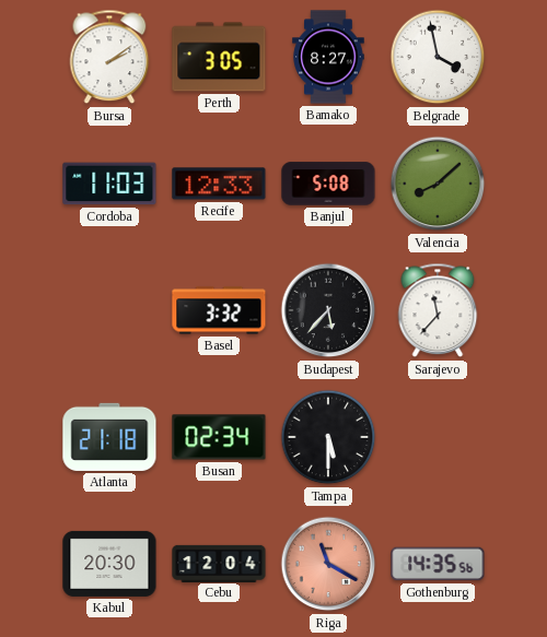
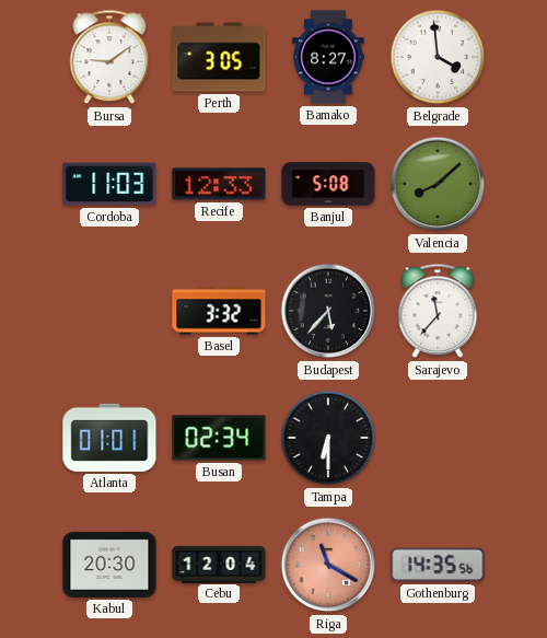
Bursa: 2:09 -> 9:09
Belgrade: 3:58 -> 3:59
Atlanta: 21:18 -> 01:01
Tampa: 5:30 -> 6:30
